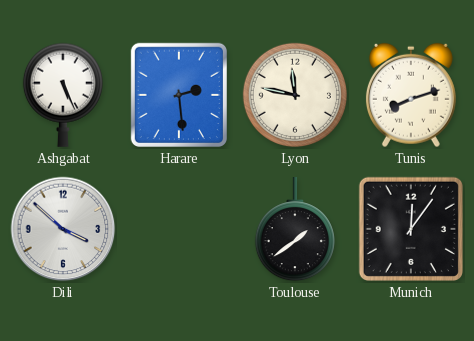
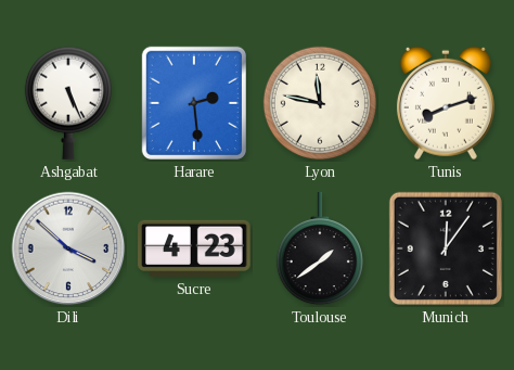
Sucre: none -> 4:23
